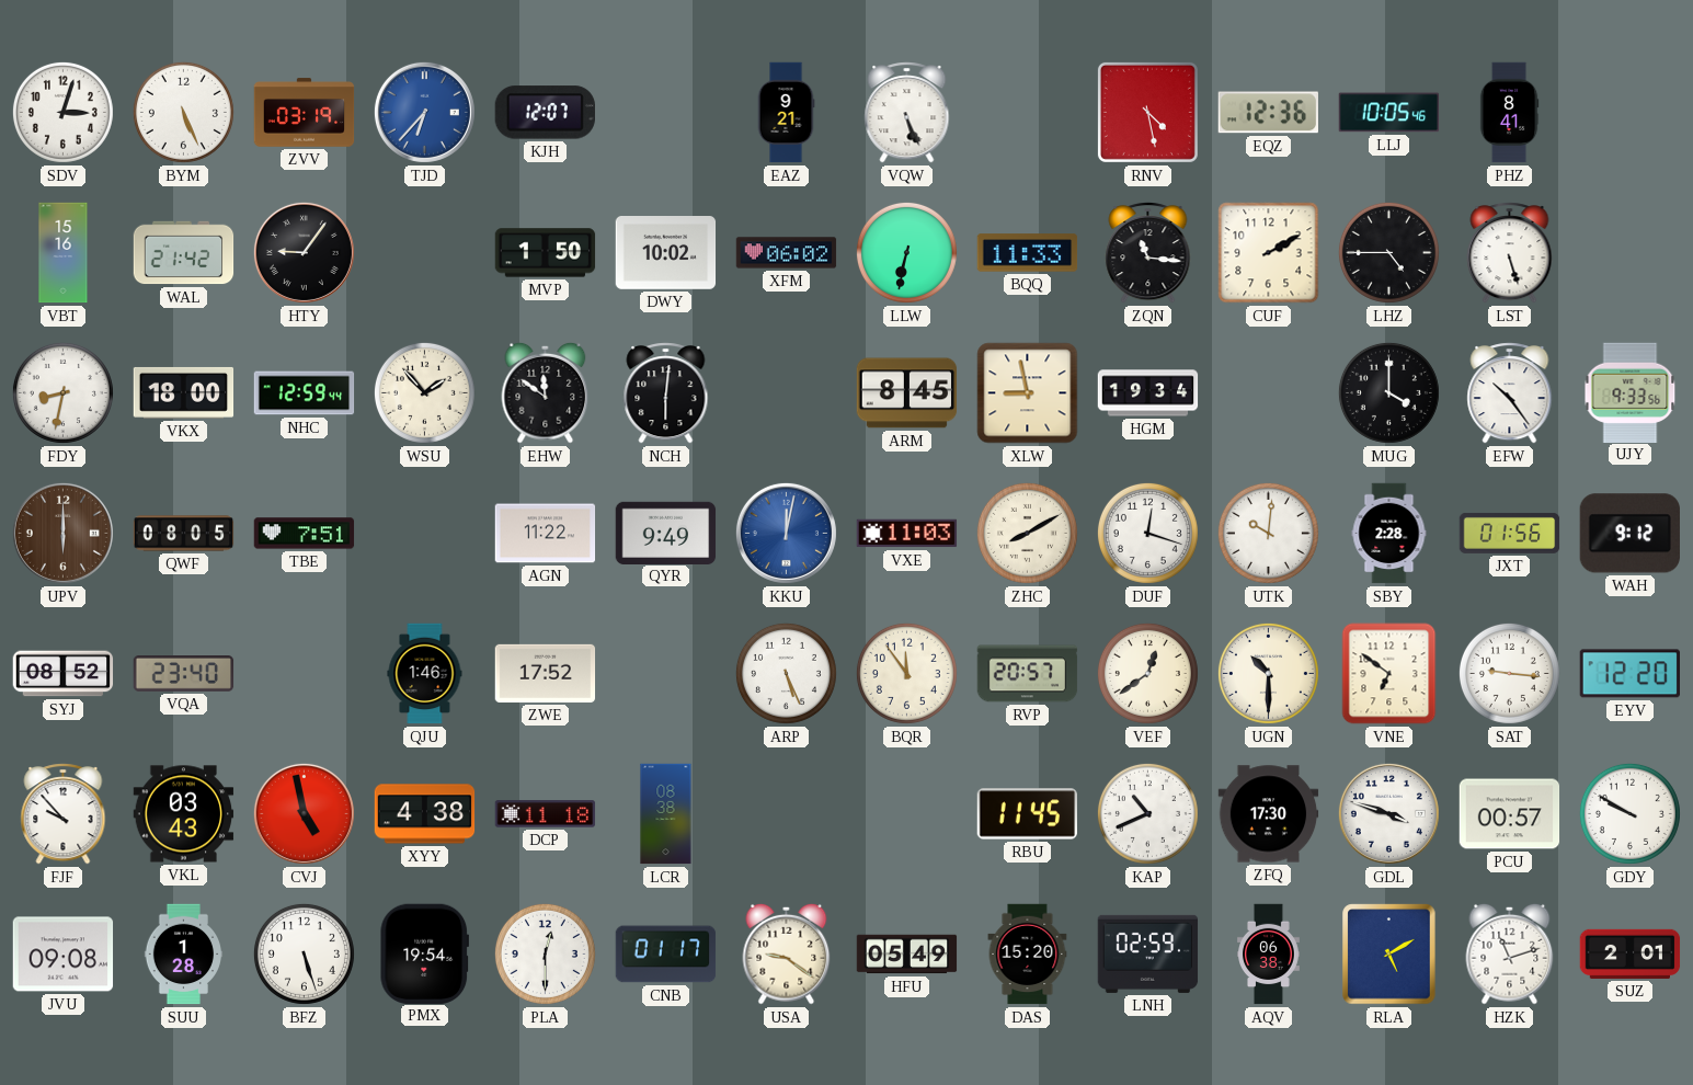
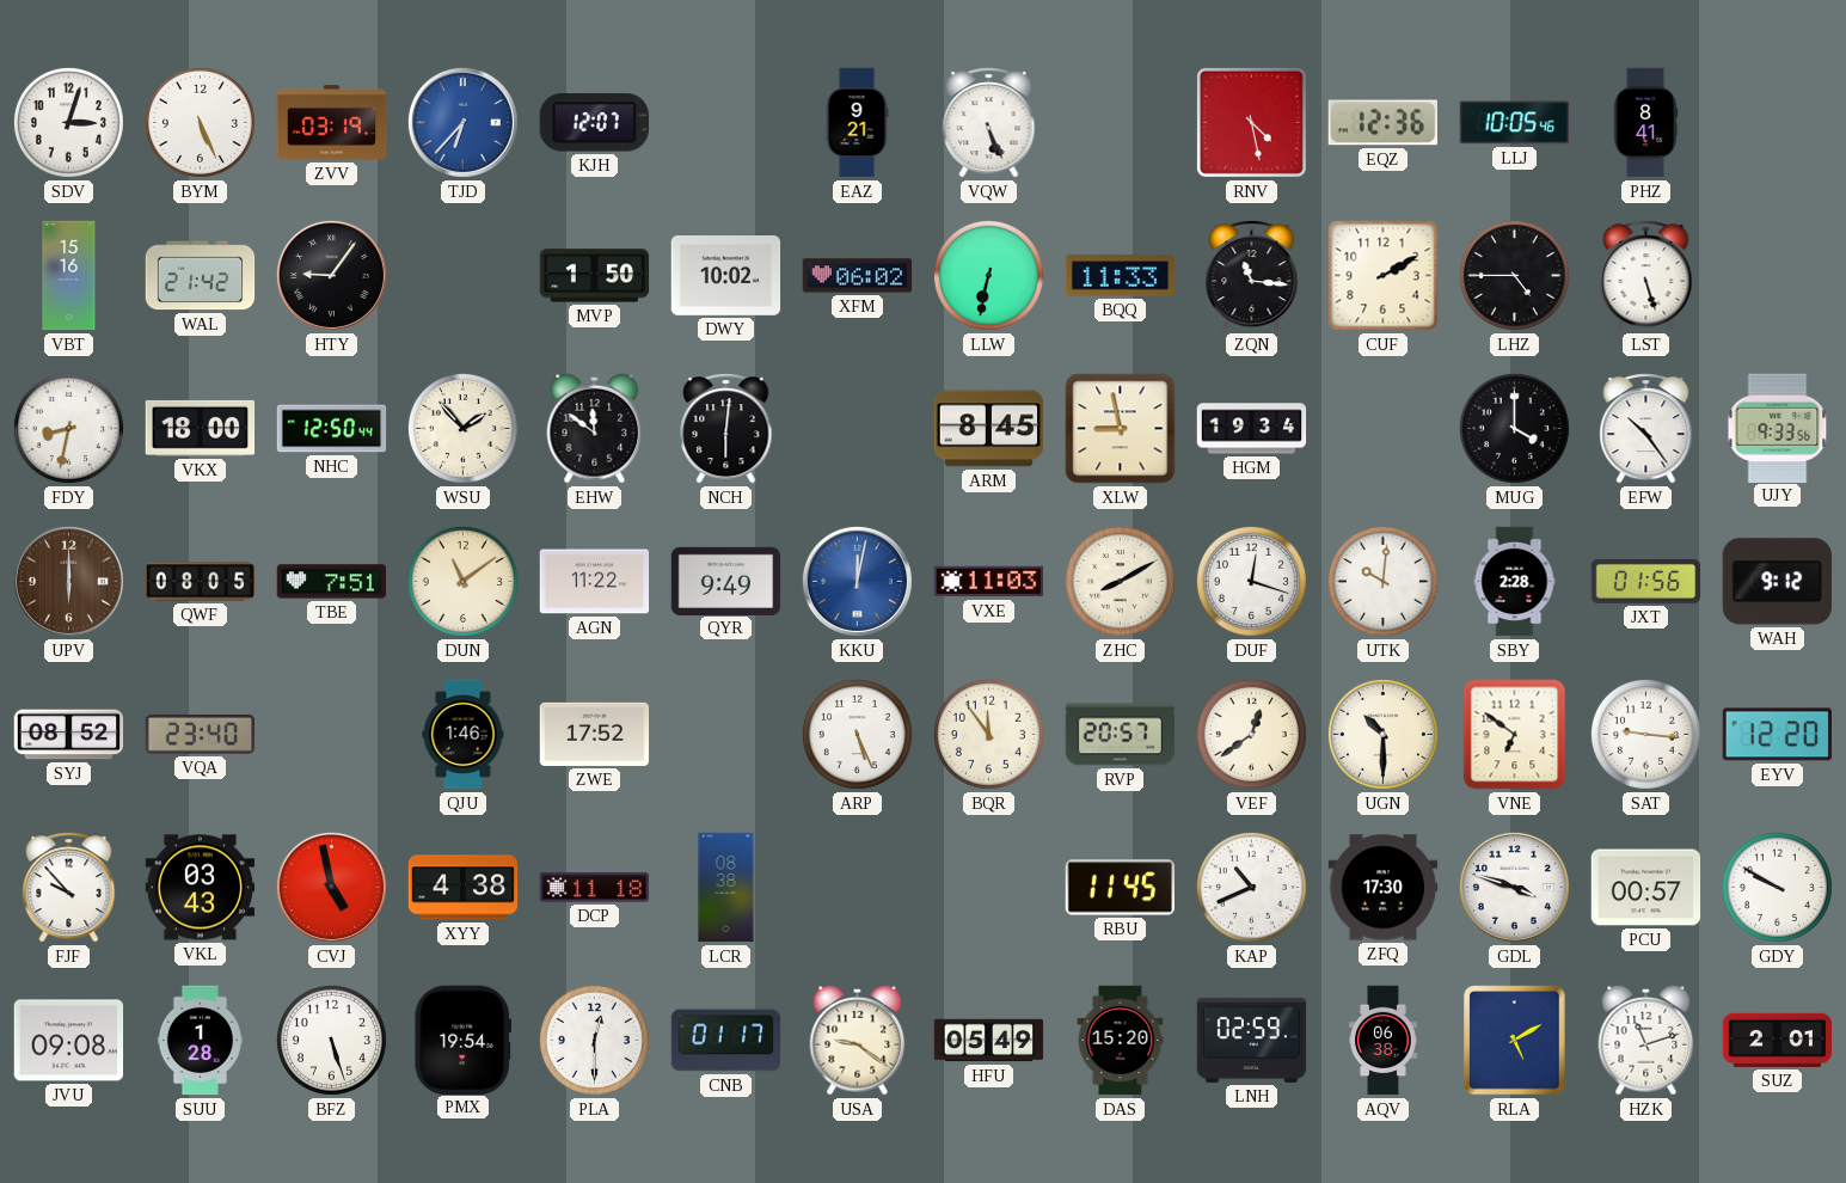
NHC: 12:59 -> 12:50
DUN: none -> 11:09
